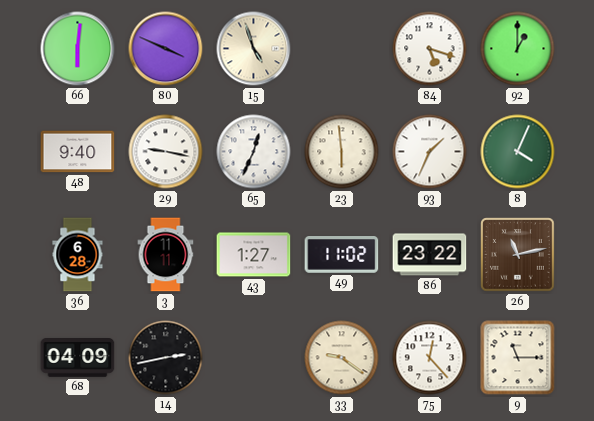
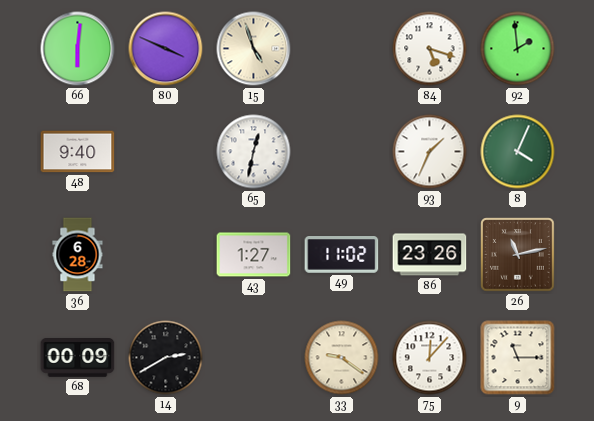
92: 1:00 -> 1:59
29: 9:17 -> none
65: 12:34 -> 12:32
23: 5:59 -> none
3: 11:11 -> none
86: 23:22 -> 23:26
68: 04:09 -> 00:09
14: 2:43 -> 2:40
75: 12:23 -> 12:07
